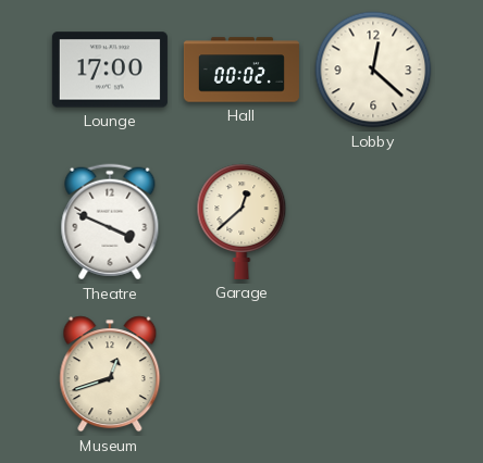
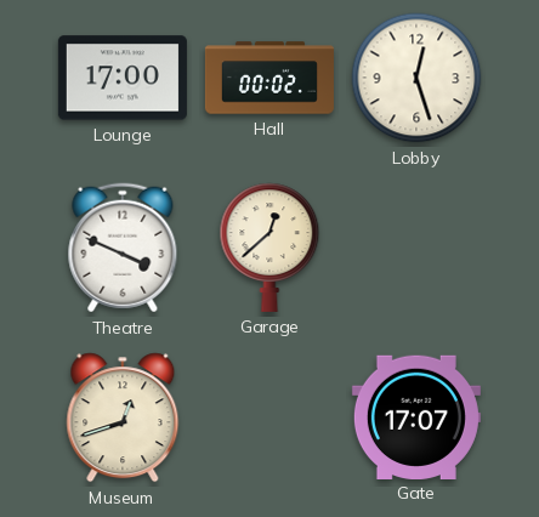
Lobby: 12:22 -> 12:27
Gate: none -> 17:07
